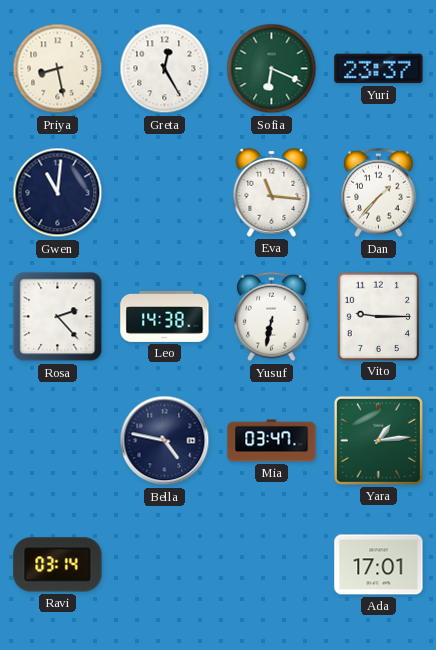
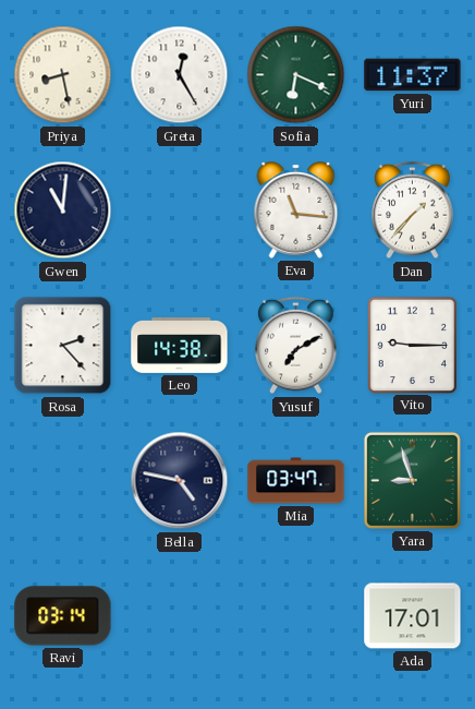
Yuri: 23:37 -> 11:37
Yusuf: 6:32 -> 7:10
Yara: 1:14 -> 8:57
